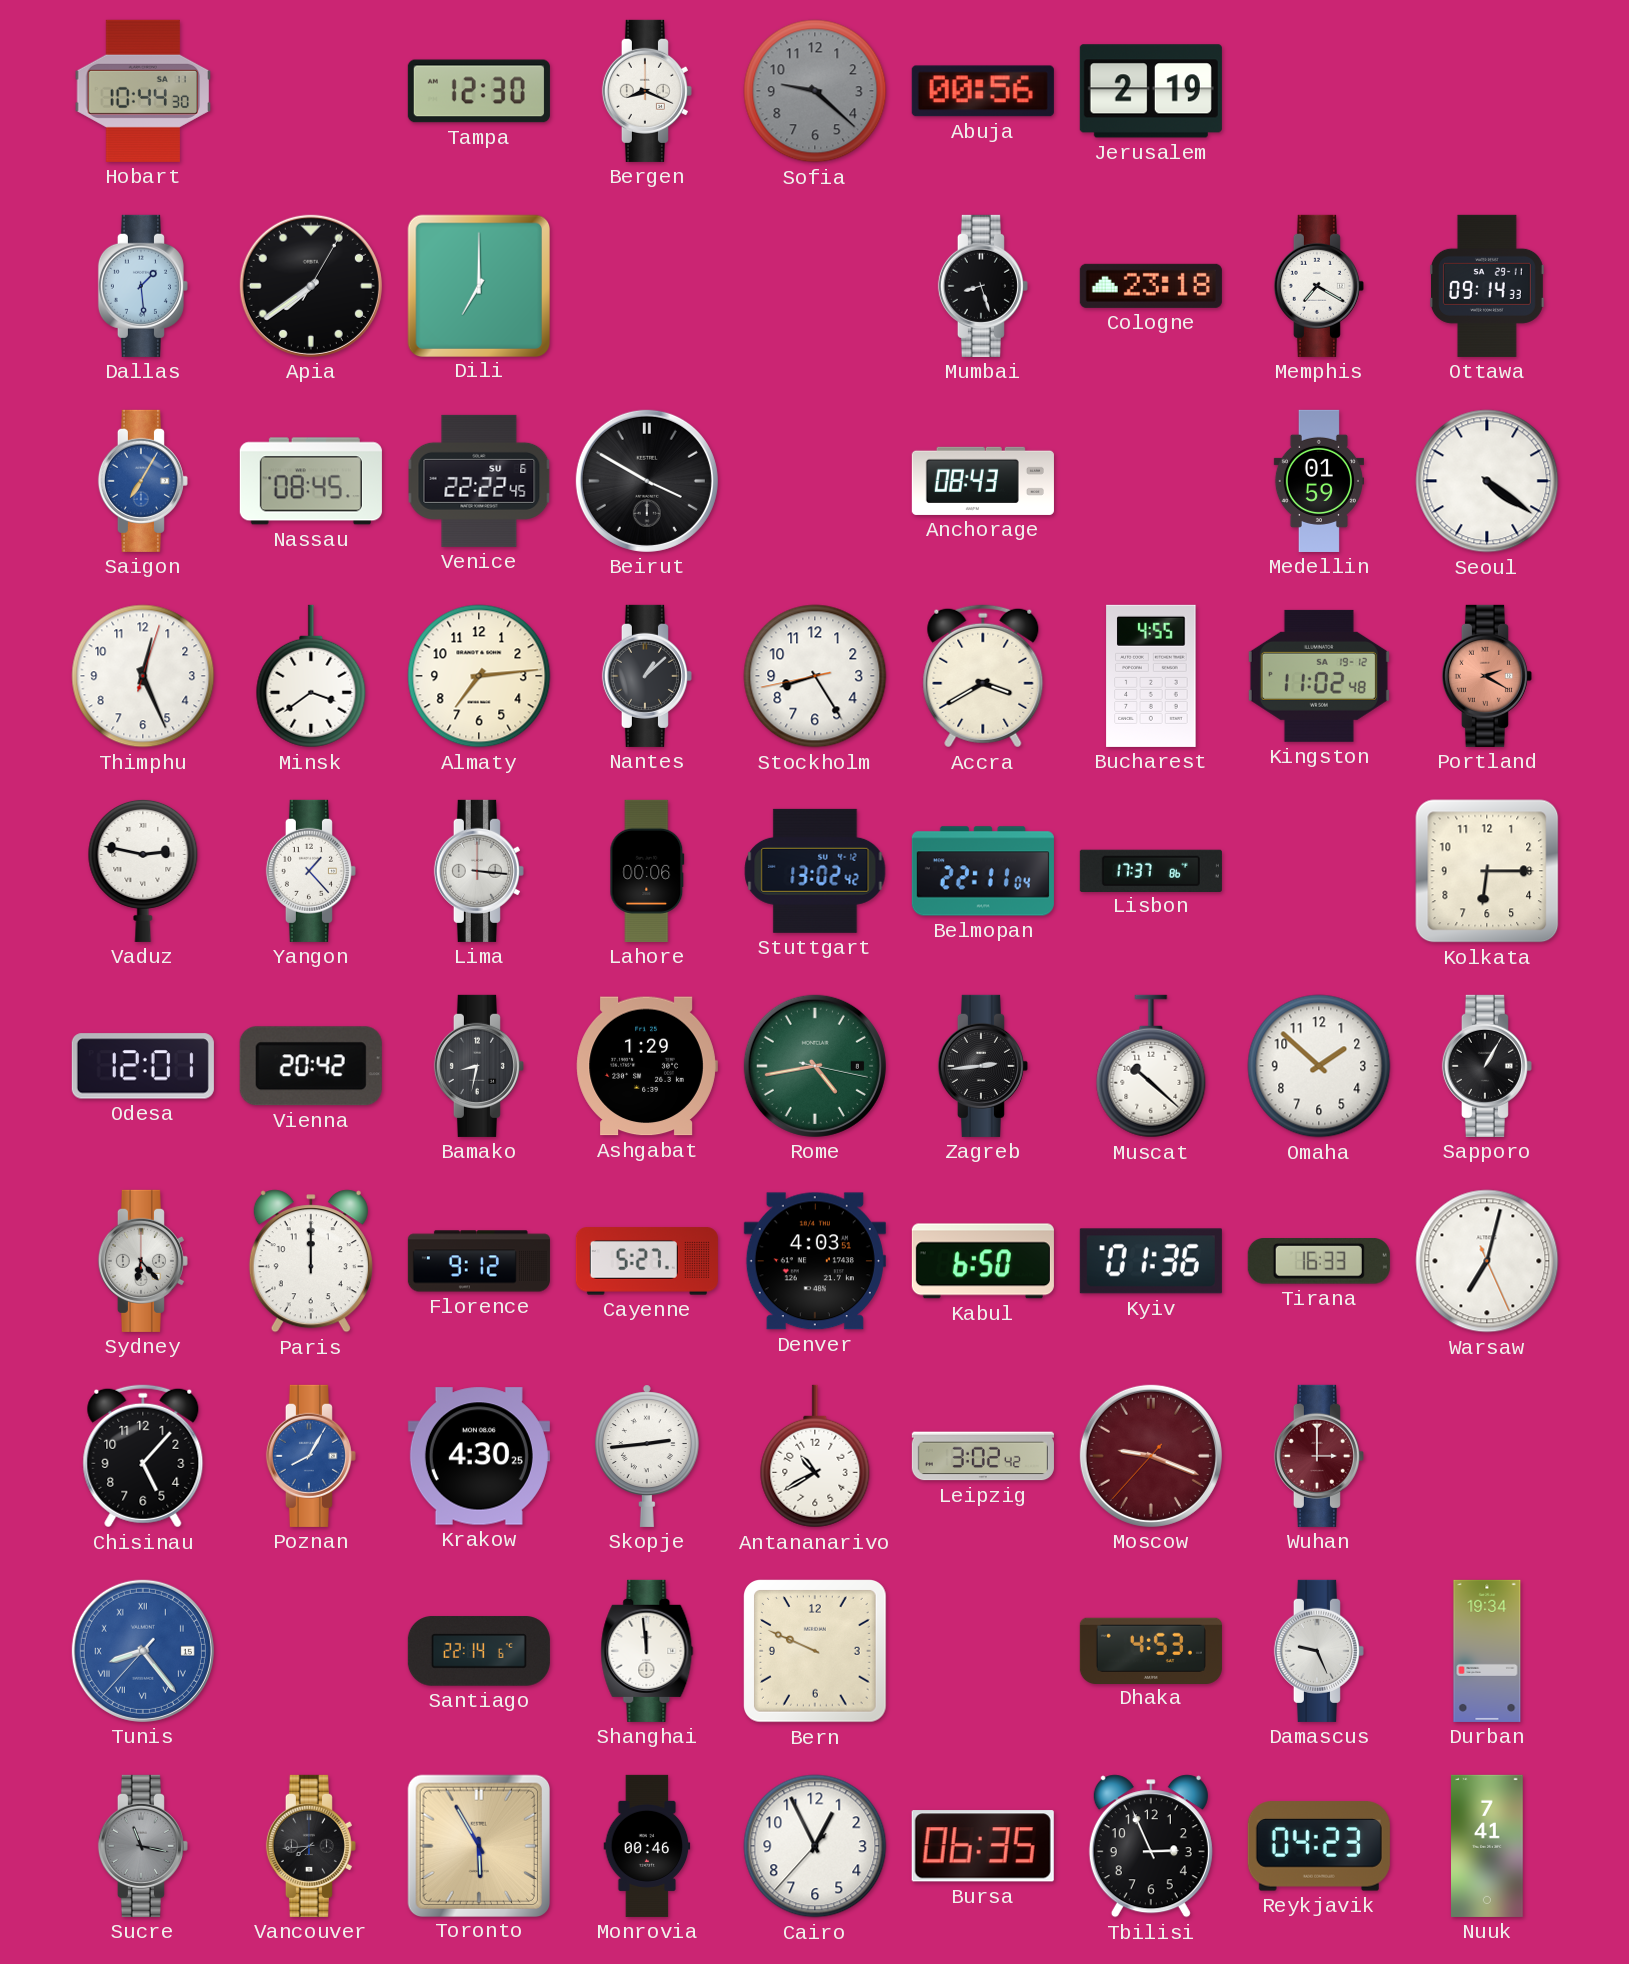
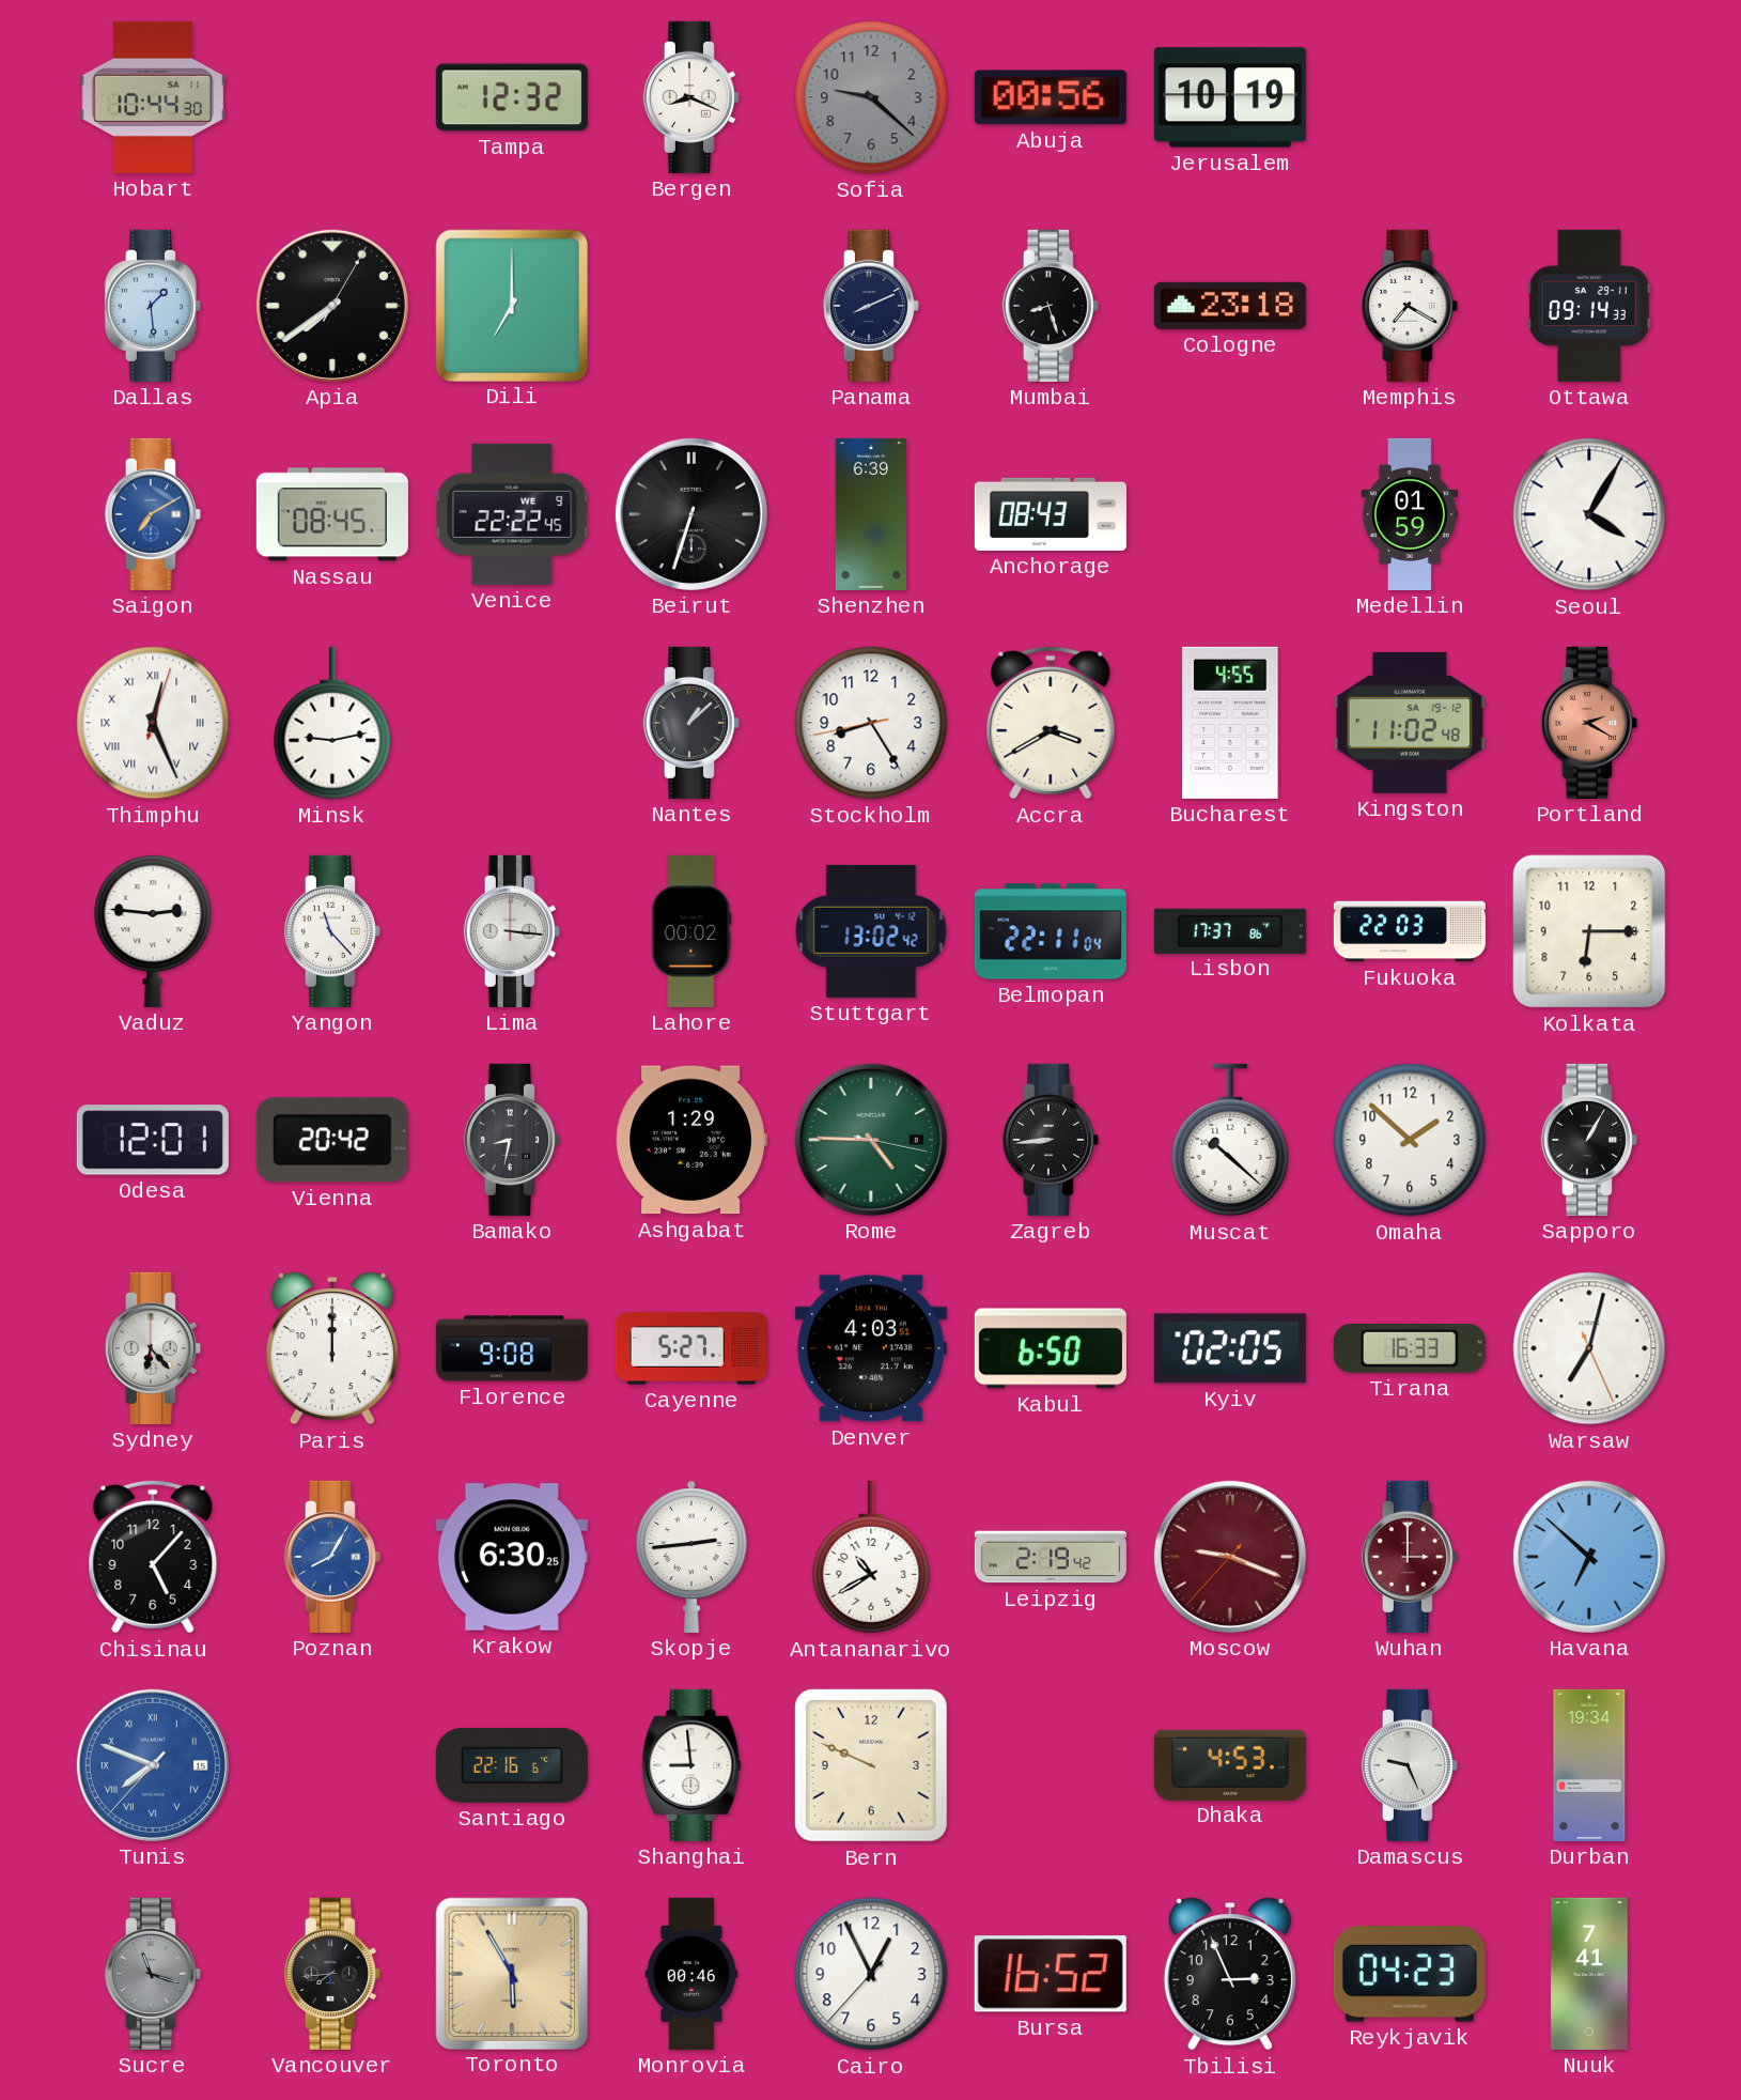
Tampa: 12:30 -> 12:32
Jerusalem: 2:19 -> 10:19
Panama: none -> 8:11
Saigon: 7:05 -> 7:10
Venice date: SU 6 -> WE 9
Beirut: 3:50 -> 6:33
Shenzhen: none -> 6:39
Seoul: 4:21 -> 4:05
Thimphu numerals: Arabic -> Roman
Minsk: 3:39 -> 9:13
Almaty: 7:14 -> none
Vaduz: 2:47 -> 2:46
Yangon: 1:23 -> 11:23
Lahore: 00:06 -> 00:02
Fukuoka: none -> 22:03
Rome: 4:43 -> 4:45
Zagreb: 2:44 -> 8:44
Florence: 9:12 -> 9:08
Kyiv: 01:36 -> 02:05
Krakow: 4:30 -> 6:30
Leipzig: 3:02 -> 2:19
Havana: none -> 6:52
Tunis: 8:23 -> 7:48
Santiago: 22:14 -> 22:16
Shanghai: 11:59 -> 8:59
Sucre: 11:17 -> 11:18
Bursa: 06:35 -> 16:52
